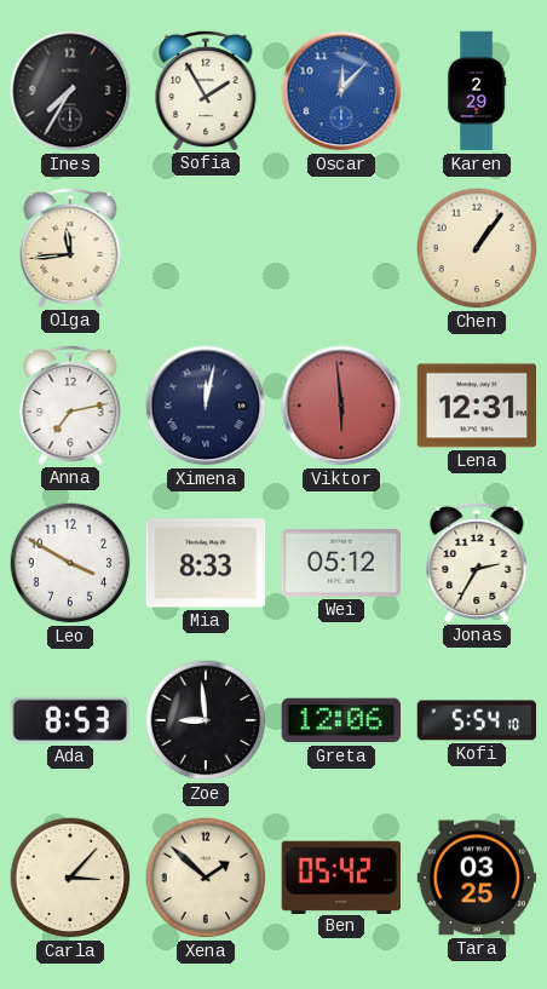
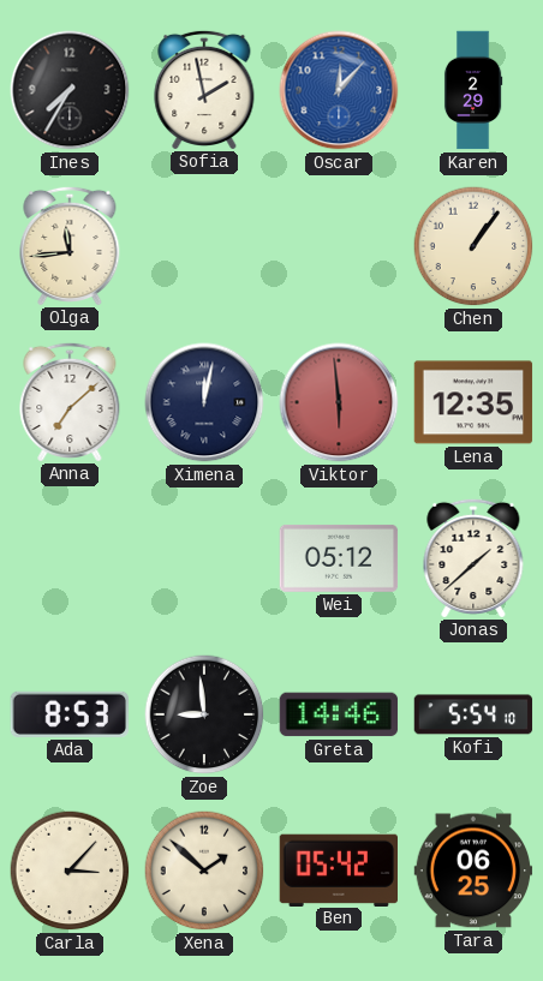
Sofia: 1:55 -> 1:58
Anna: 7:13 -> 7:08
Lena: 12:31 -> 12:35
Leo: 3:50 -> none
Mia: 8:33 -> none
Jonas: 2:35 -> 1:38
Greta: 12:06 -> 14:46
Tara: 03:25 -> 06:25
